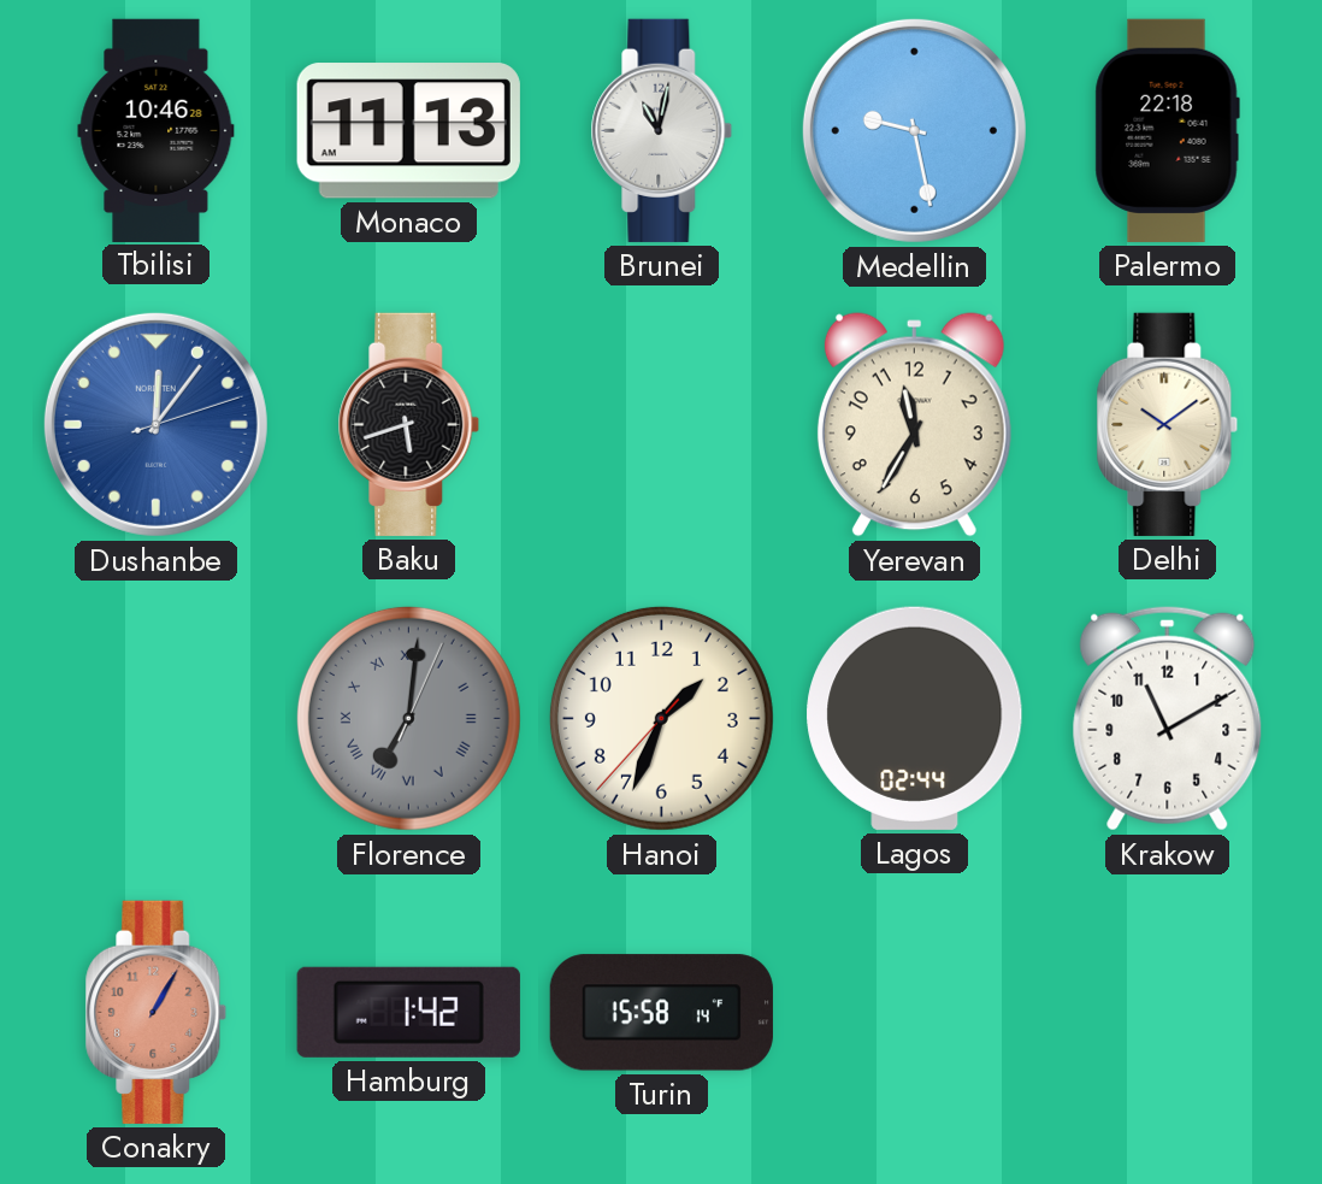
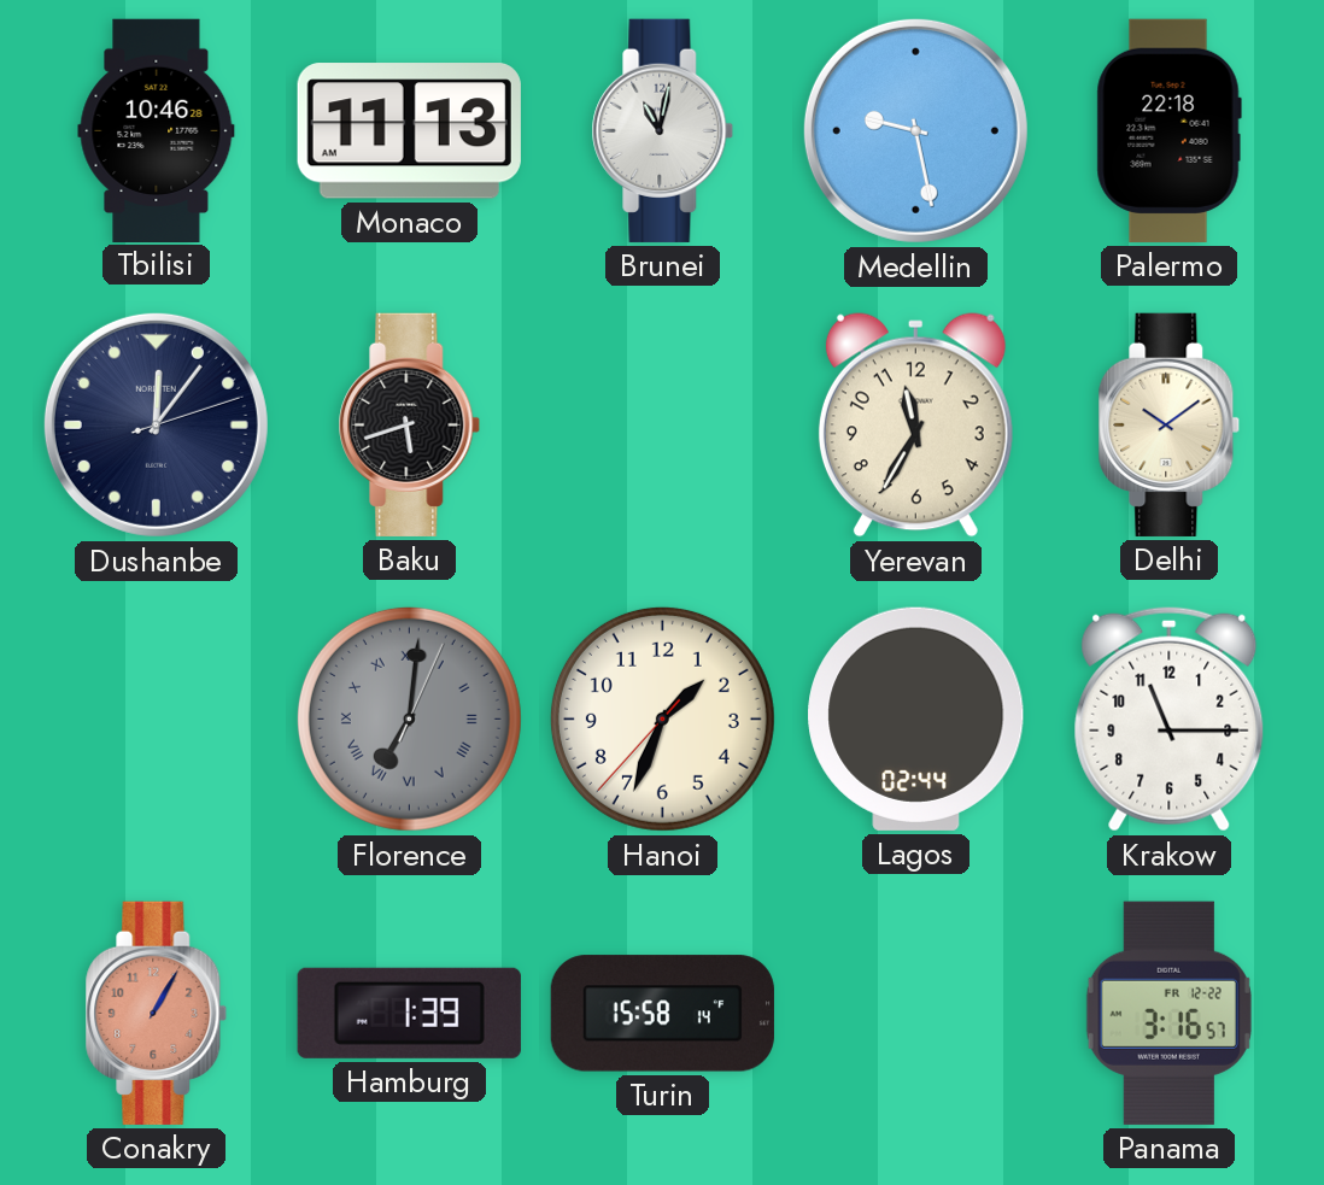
Dushanbe dial: blue -> navy
Krakow: 11:10 -> 11:15
Hamburg: 1:42 -> 1:39
Panama: none -> 3:16
